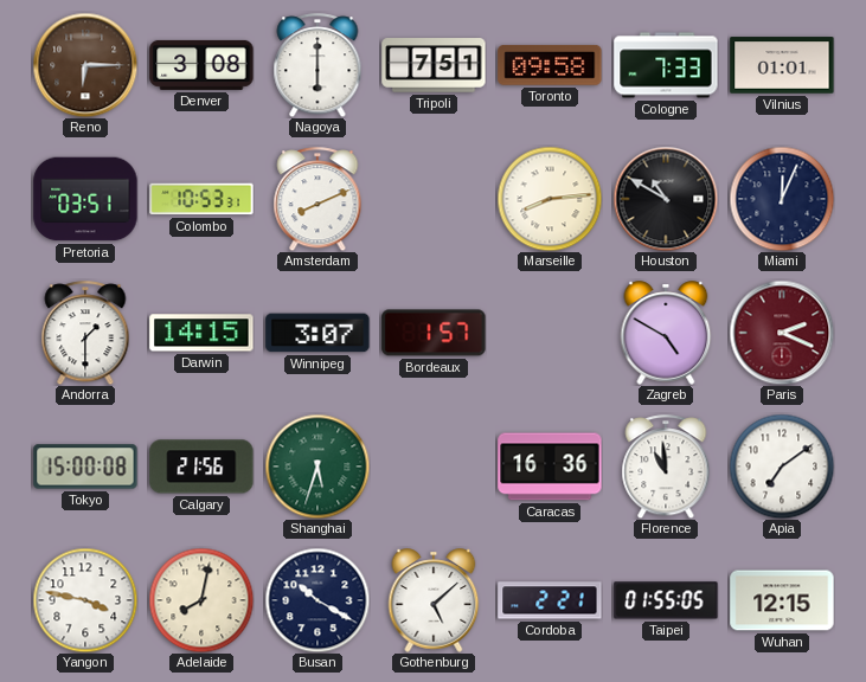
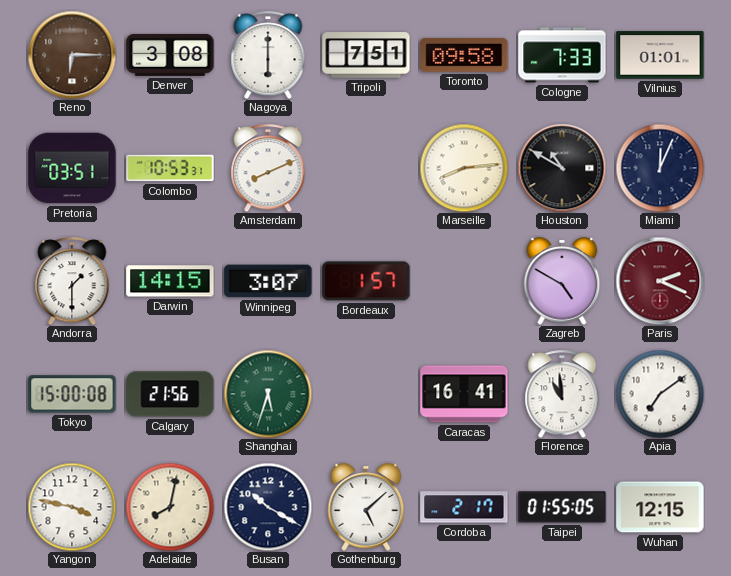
Caracas: 16:36 -> 16:41
Cordoba: 2:21 -> 2:17
